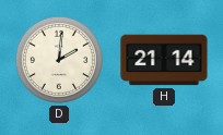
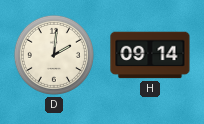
H: 21:14 -> 09:14
